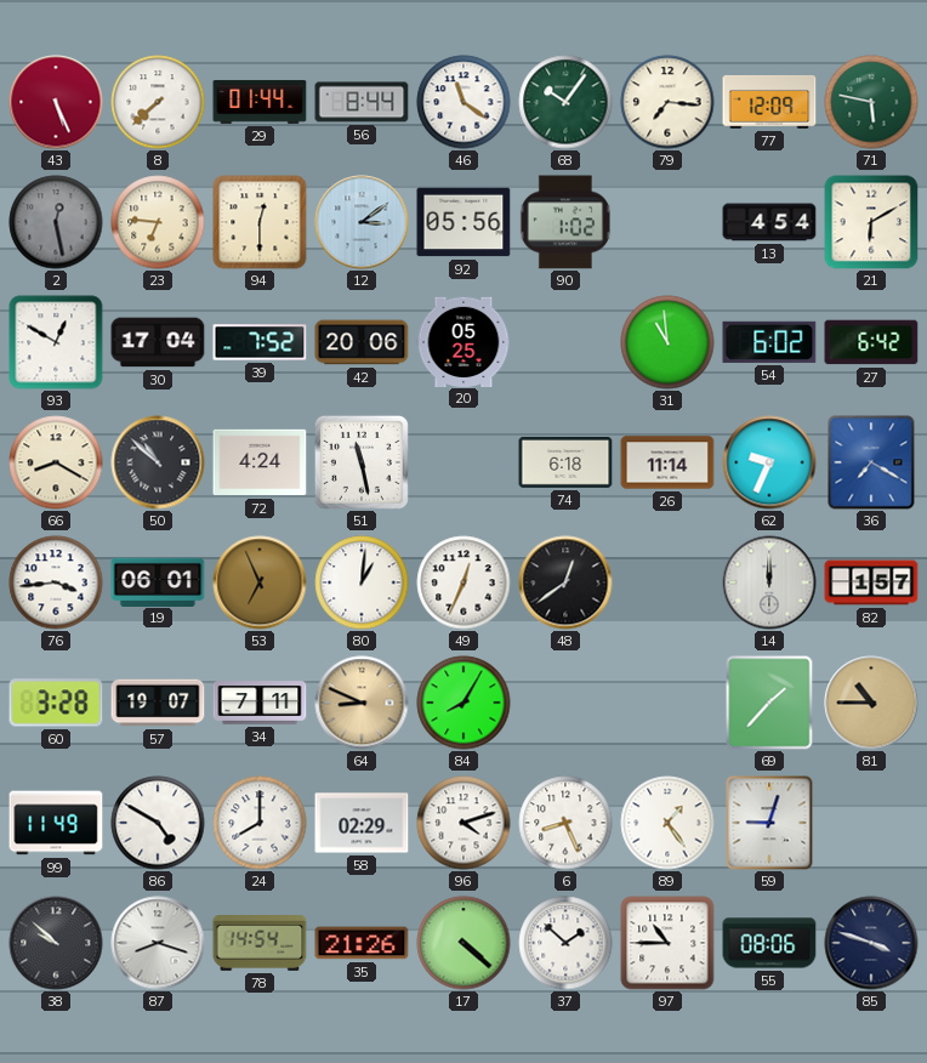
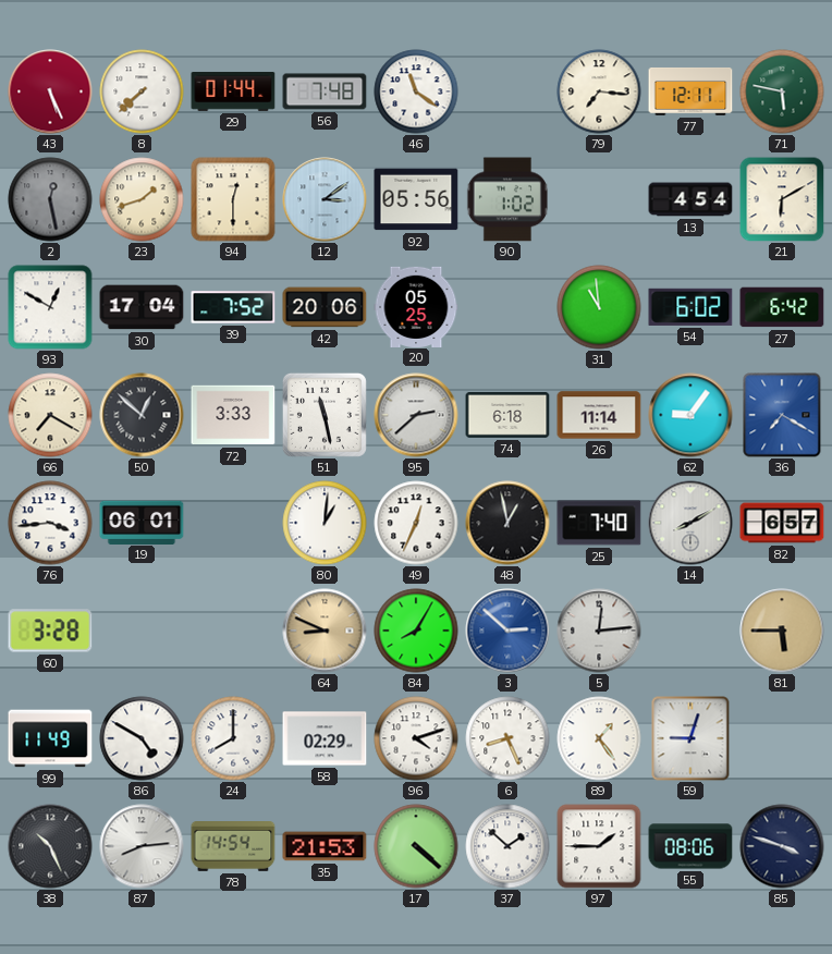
56: 8:44 -> 7:48
68: 10:06 -> none
77: 12:09 -> 12:11
23: 6:46 -> 1:42
66: 8:20 -> 7:20
50: 10:52 -> 12:52
72: 4:24 -> 3:33
95: none -> 2:38
62: 9:34 -> 9:06
53: 6:56 -> none
48: 12:39 -> 12:58
25: none -> 7:40
14: 12:00 -> 8:10
82: 1:57 -> 6:57
57: 19:07 -> none
34: 7:11 -> none
3: none -> 2:52
5: none -> 12:14
69: 1:37 -> none
81: 10:45 -> 5:45
38: 9:52 -> 10:26
87: 8:18 -> 8:14
35: 21:26 -> 21:53
97: 10:45 -> 1:45
